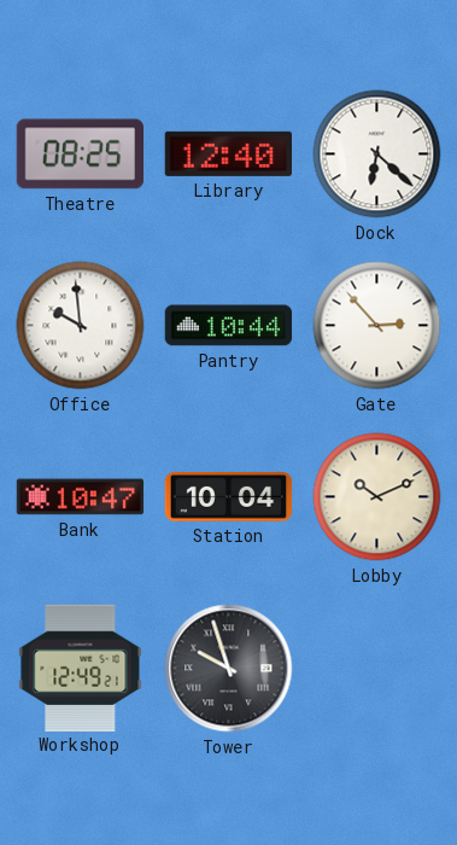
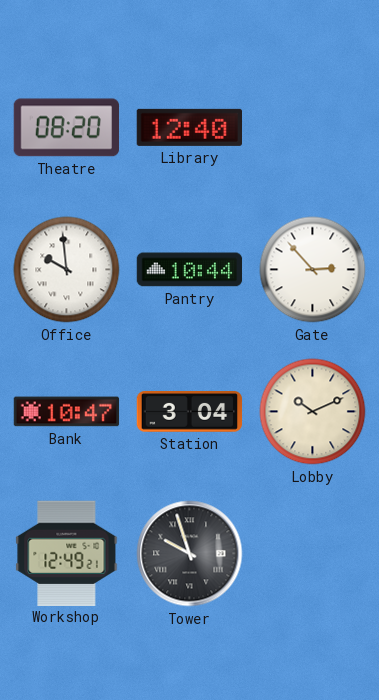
Theatre: 08:25 -> 08:20
Dock: 6:22 -> none
Station: 10:04 -> 3:04
